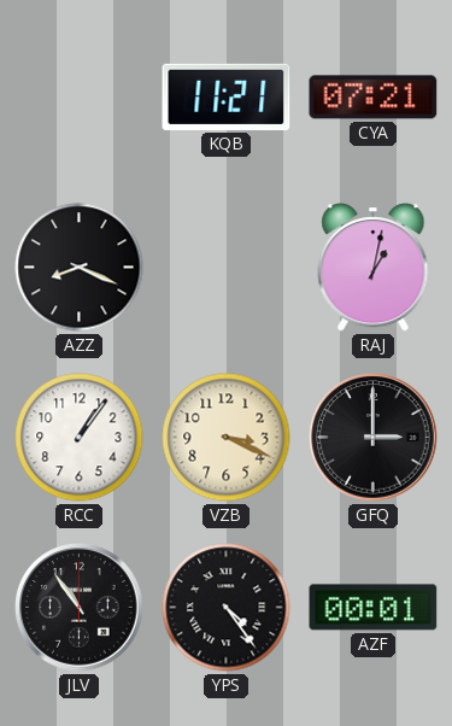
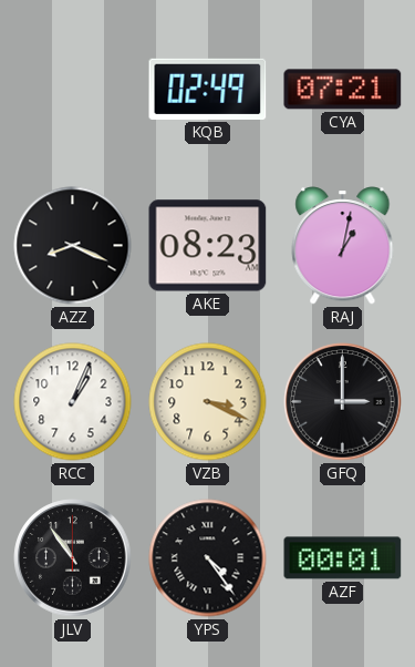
KQB: 11:21 -> 02:49
AKE: none -> 08:23
RCC: 1:06 -> 1:04
